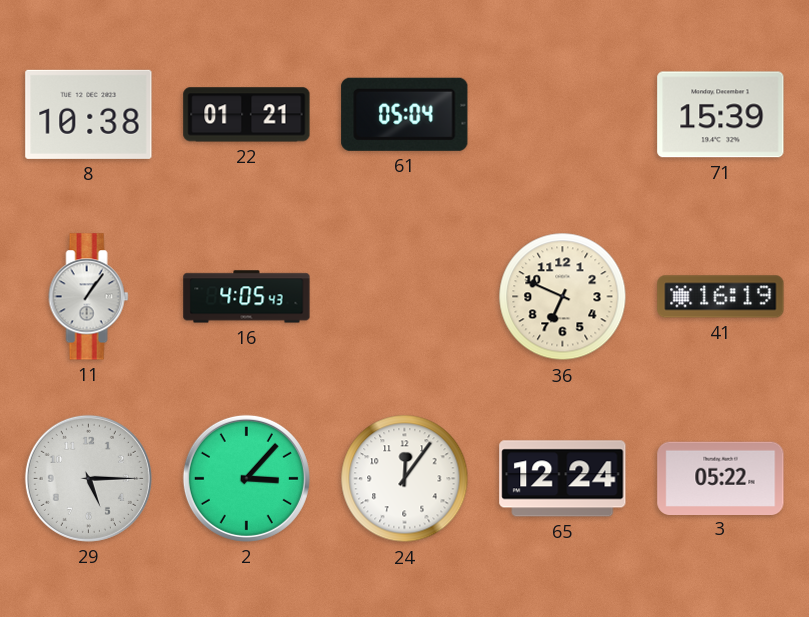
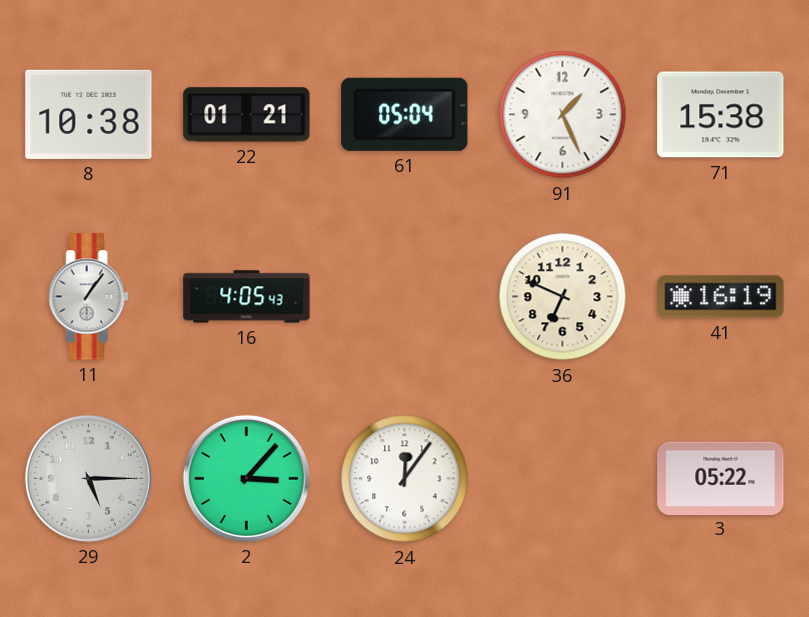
91: none -> 1:26
71: 15:39 -> 15:38
65: 12:24 -> none
